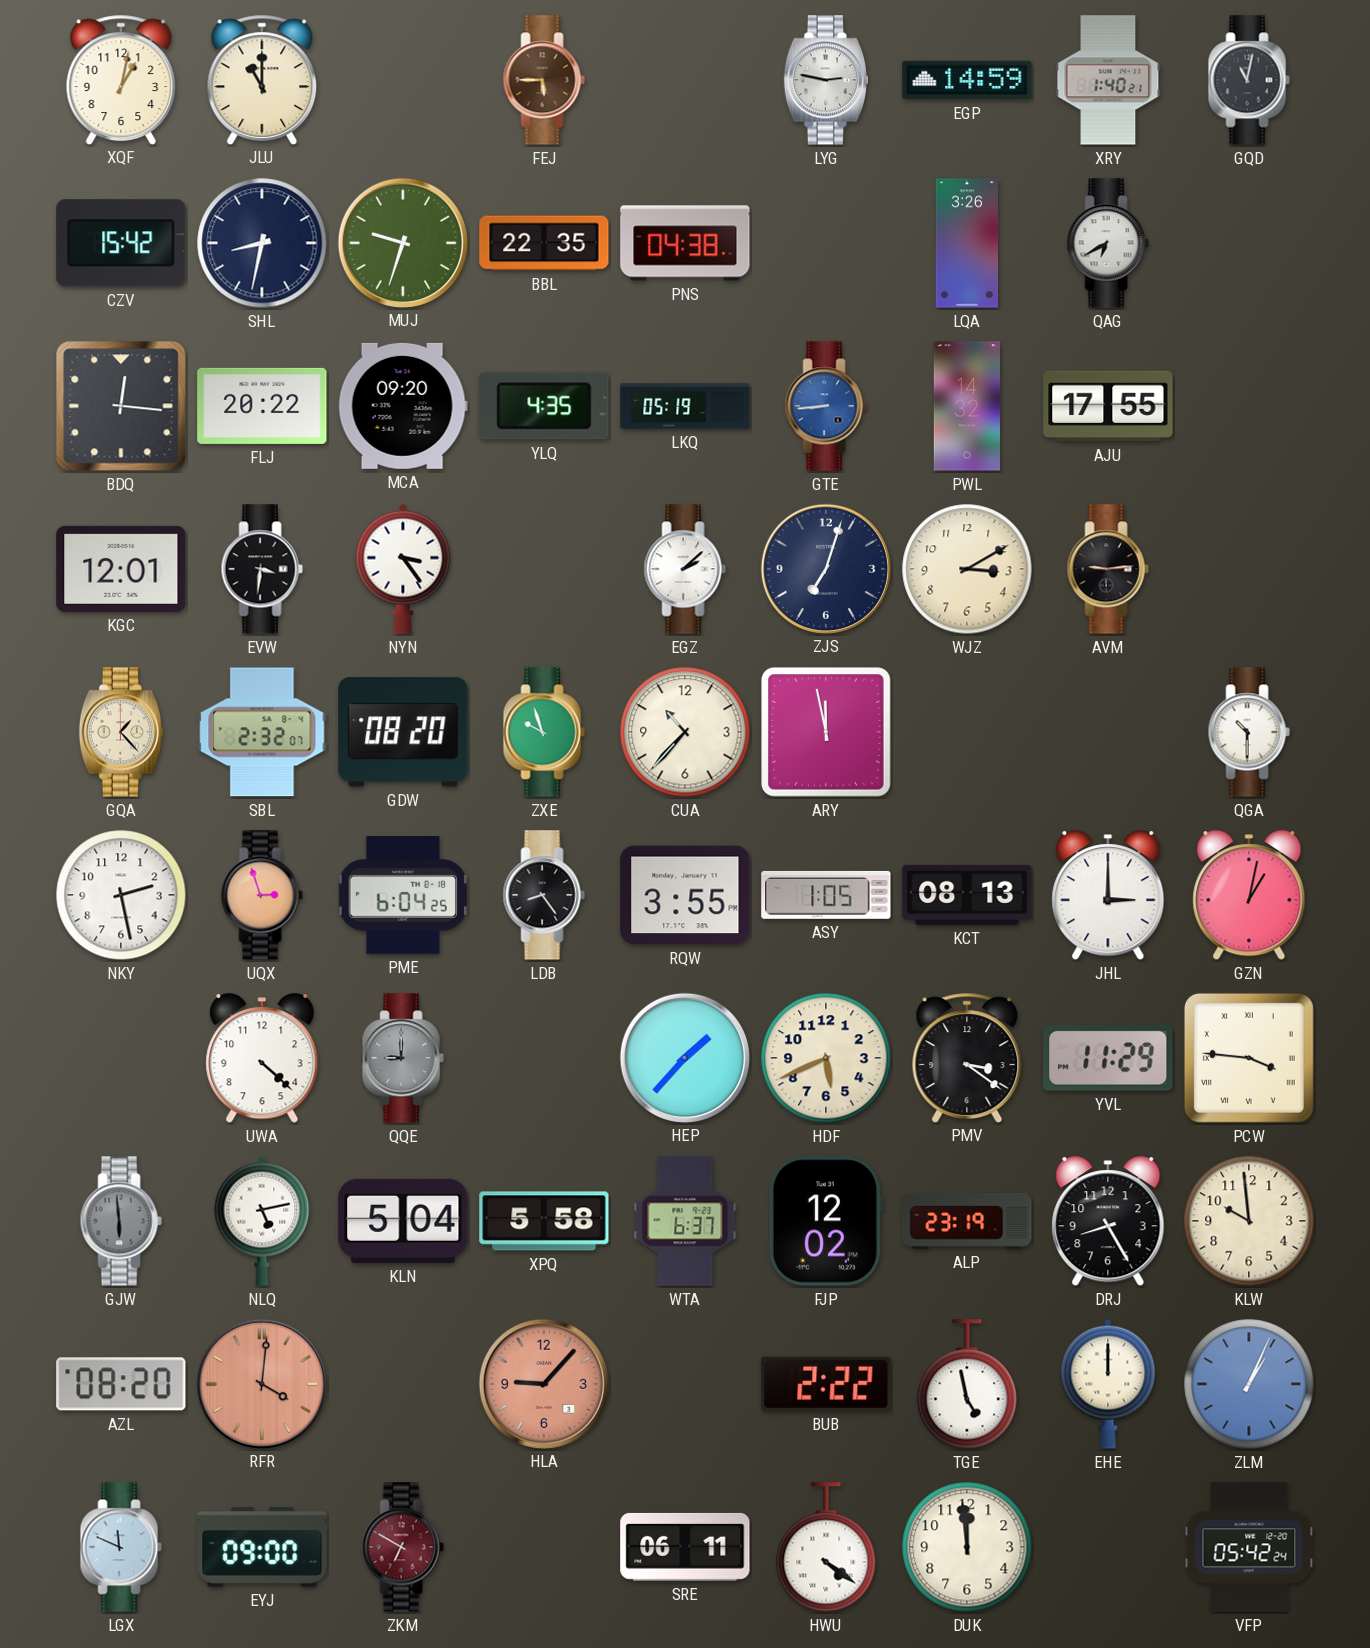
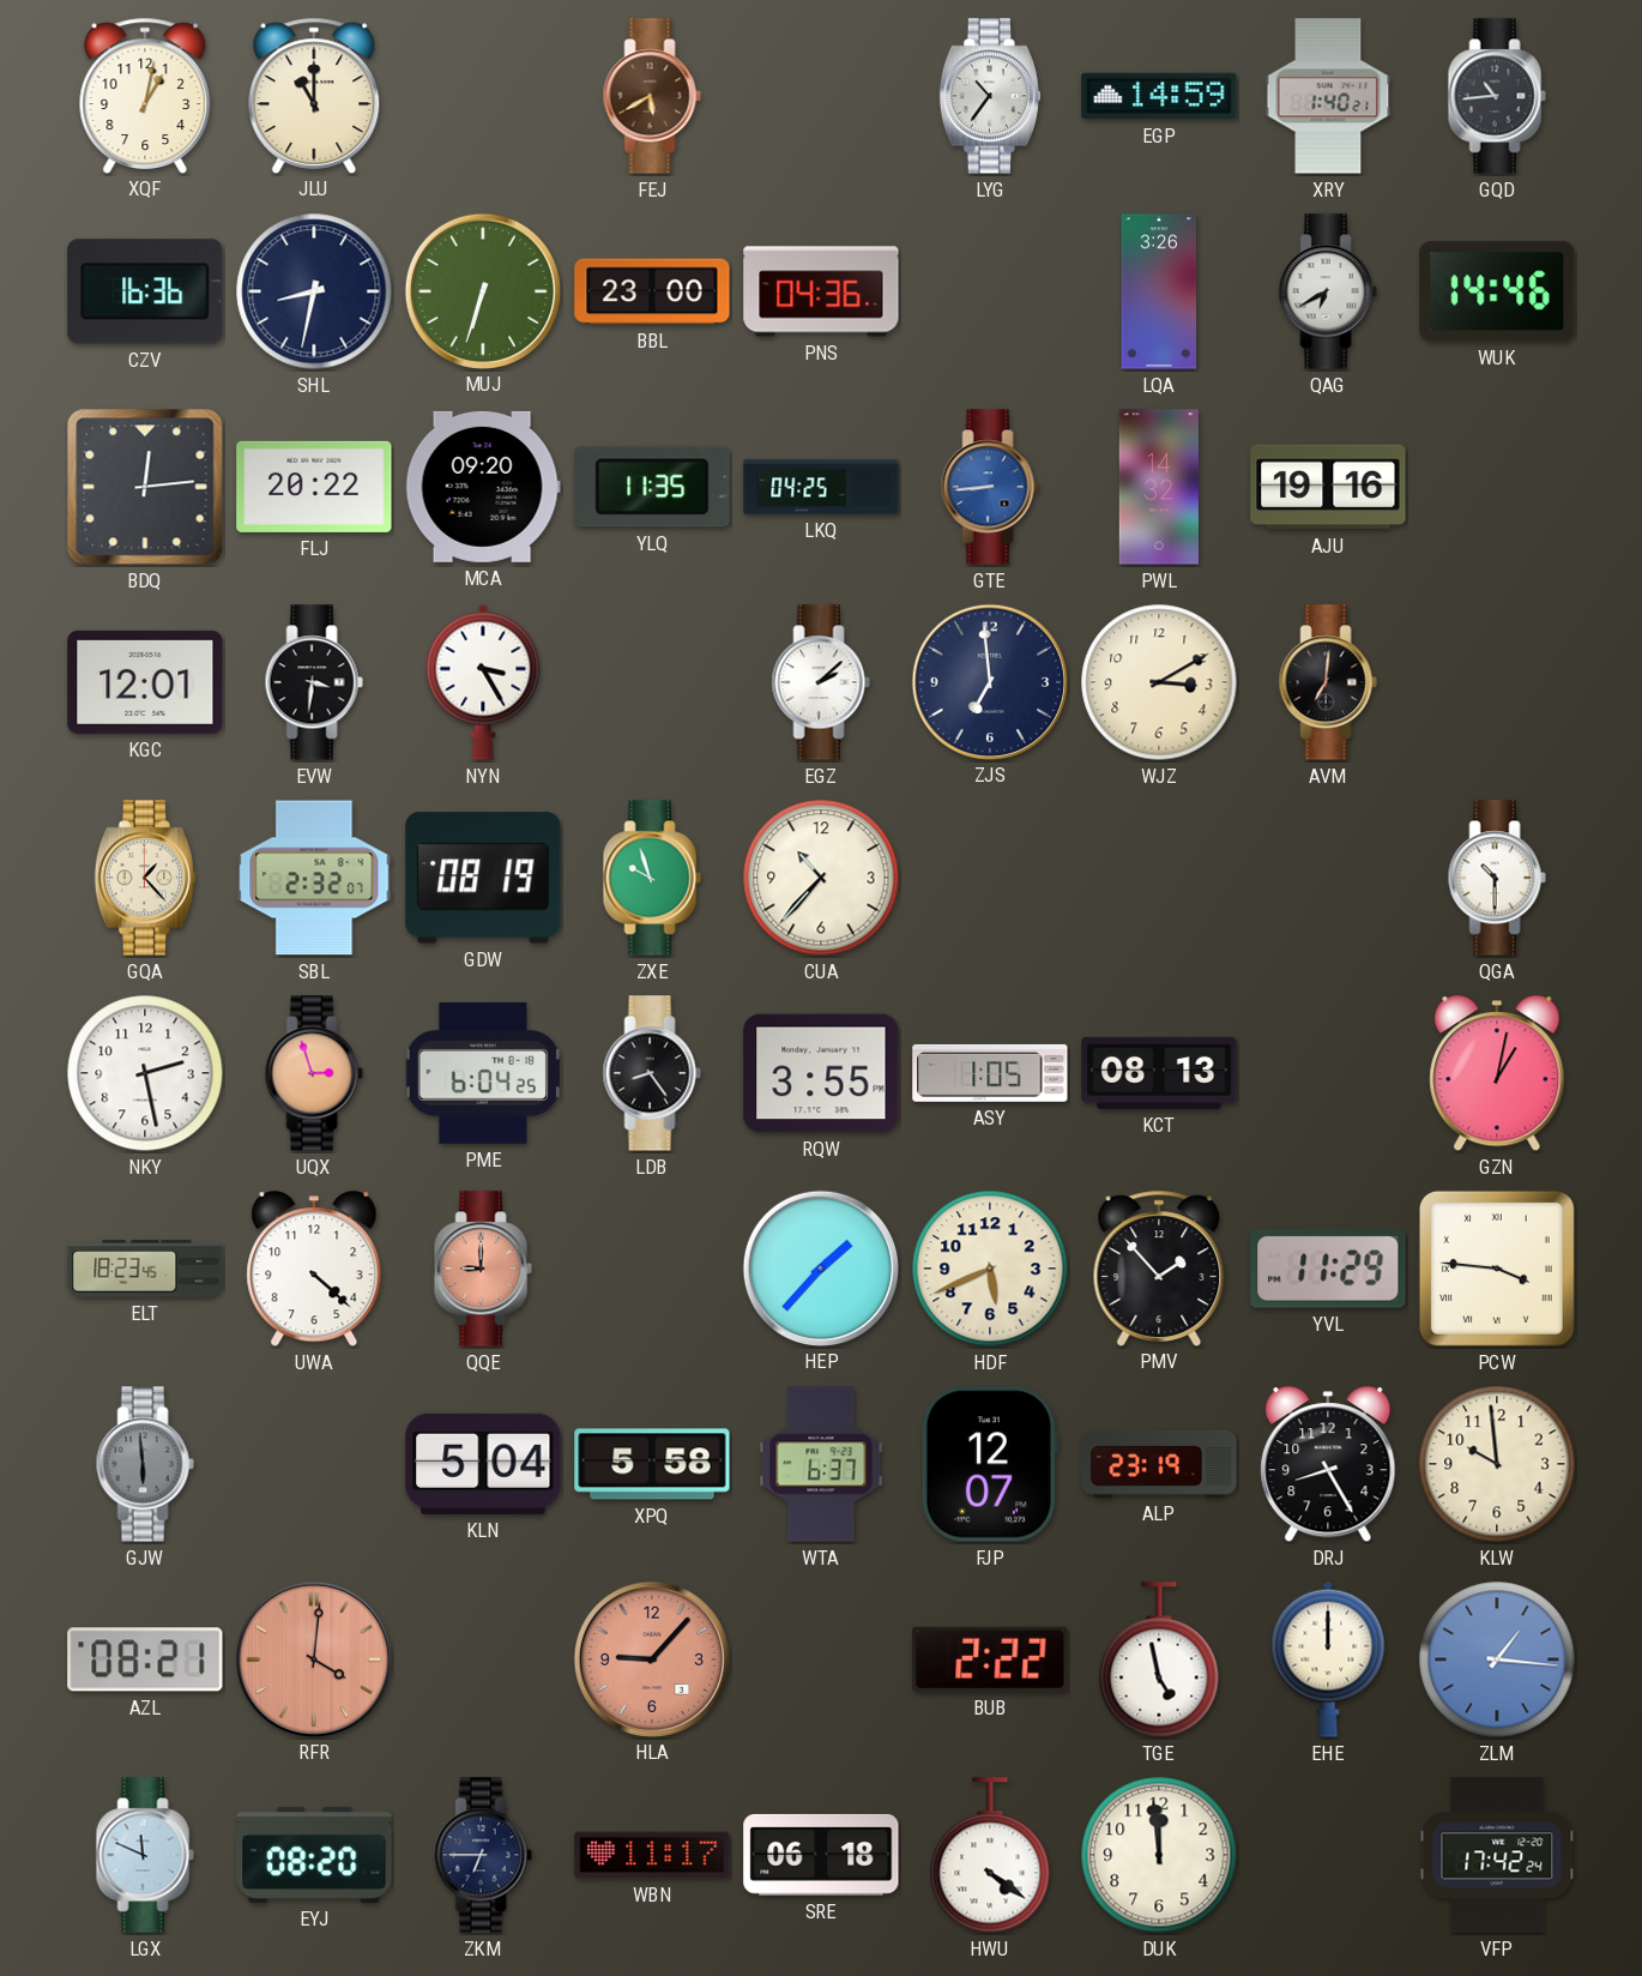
FEJ: 5:45 -> 5:40
LYG: 2:47 -> 10:36
GQD: 11:02 -> 10:44
CZV: 15:42 -> 16:36
MUJ: 9:33 -> 6:33
BBL: 22:35 -> 23:00
PNS: 04:38 -> 04:36
WUK: none -> 14:46
BDQ: 12:16 -> 12:14
YLQ: 4:35 -> 11:35
LKQ: 05:19 -> 04:25
AJU: 17:55 -> 19:16
NYN: 3:24 -> 3:25
ZJS: 7:03 -> 6:59
AVM: 9:14 -> 7:01
GDW: 08:20 -> 08:19
ARY: 11:58 -> none
JHL: 3:00 -> none
ELT: none -> 18:23
QQE dial: grey -> salmon
PMV: 3:21 -> 1:53
NLQ: 5:13 -> none
FJP: 12:02 -> 12:07
AZL: 08:20 -> 08:21
ZLM: 1:04 -> 1:16
EYJ: 09:00 -> 08:20
ZKM: 6:50 -> 6:45
ZKM dial: burgundy -> navy
WBN: none -> 11:17
SRE: 06:11 -> 06:18
VFP: 05:42 -> 17:42
